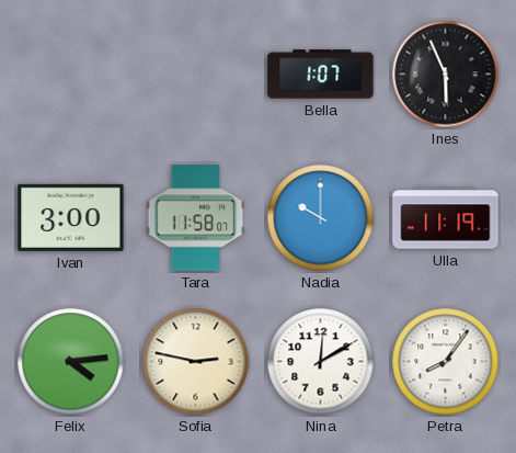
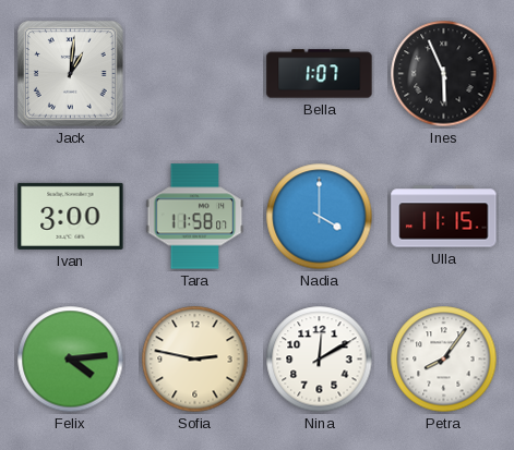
Jack: none -> 1:01
Nadia: 10:00 -> 4:00
Ulla: 11:19 -> 11:15
